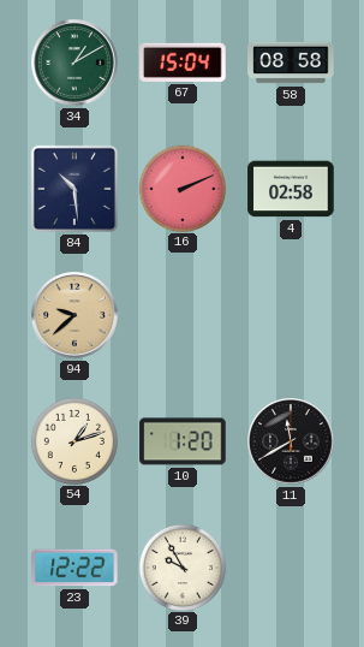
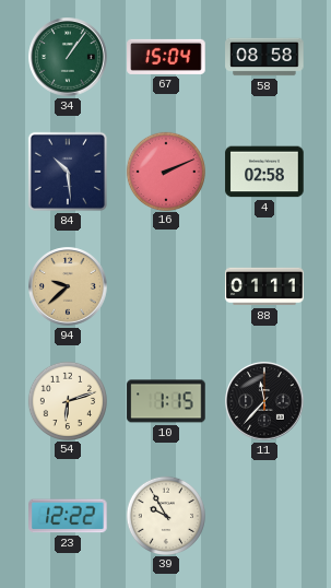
34: 1:10 -> 1:06
88: none -> 01:11
54: 1:12 -> 6:12
10: 1:20 -> 1:15
11: 11:40 -> 11:37
